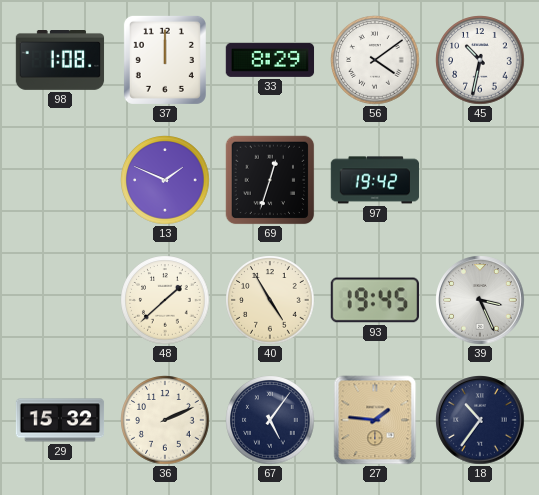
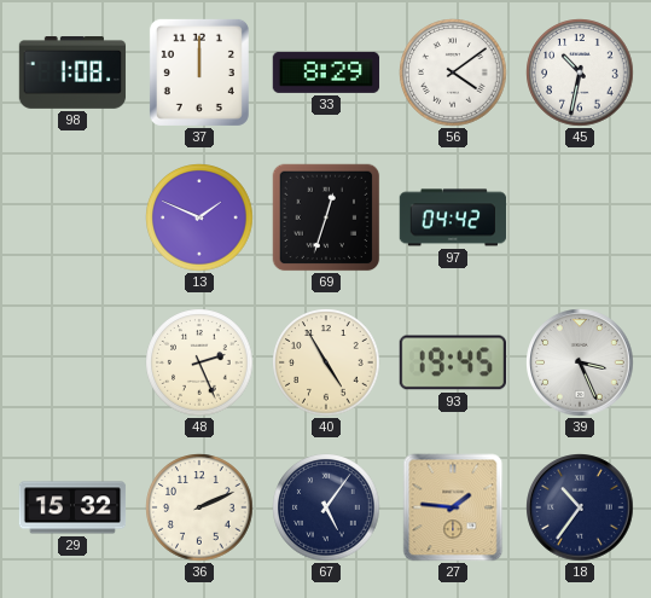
97: 19:42 -> 04:42
48: 1:38 -> 2:26
